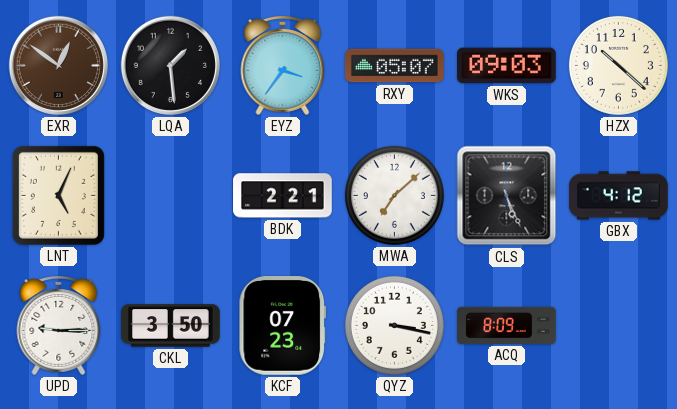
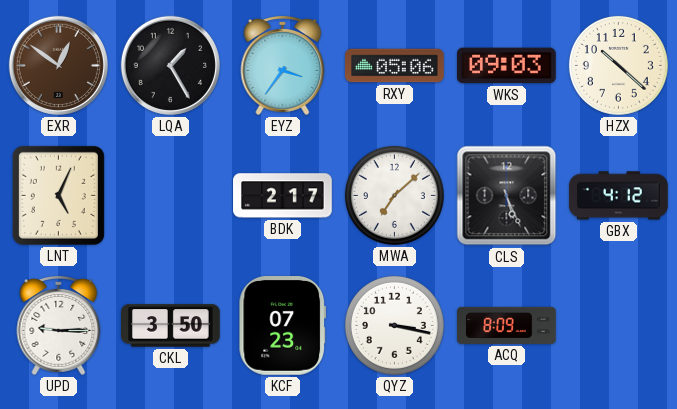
LQA: 1:29 -> 1:25
RXY: 05:07 -> 05:06
BDK: 2:21 -> 2:17
